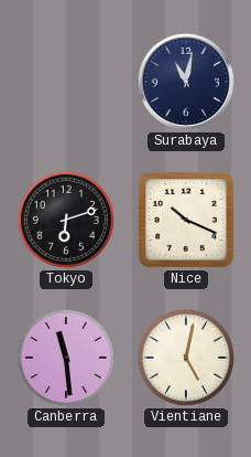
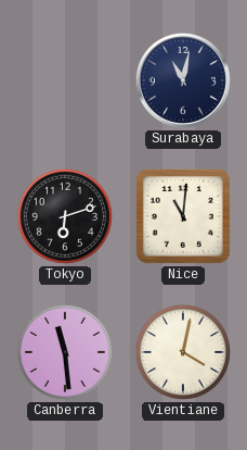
Nice: 10:19 -> 11:01
Vientiane: 5:02 -> 4:02
